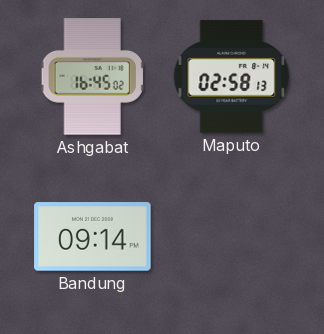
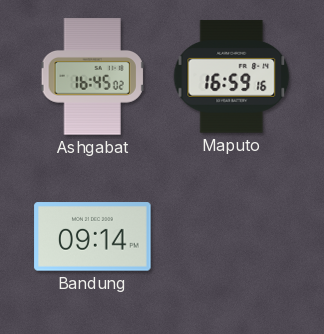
Maputo: 02:58 -> 16:59
